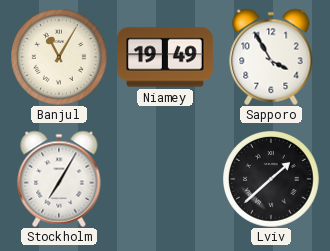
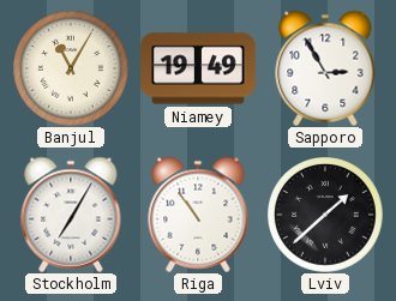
Sapporo: 3:55 -> 2:55
Riga: none -> 10:54
